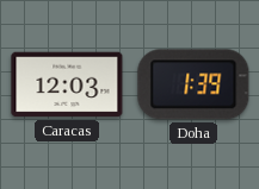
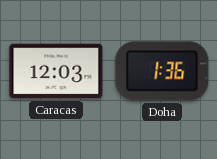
Doha: 1:39 -> 1:36
